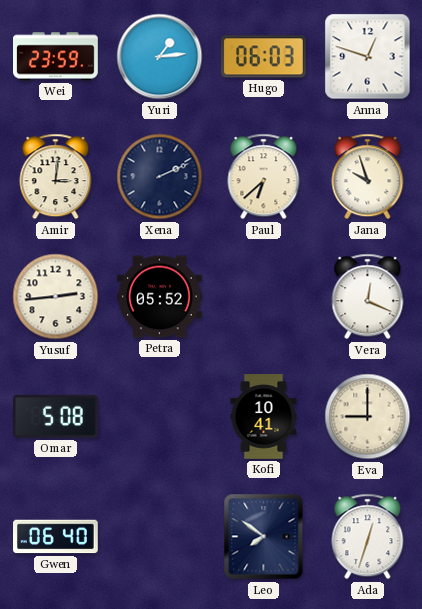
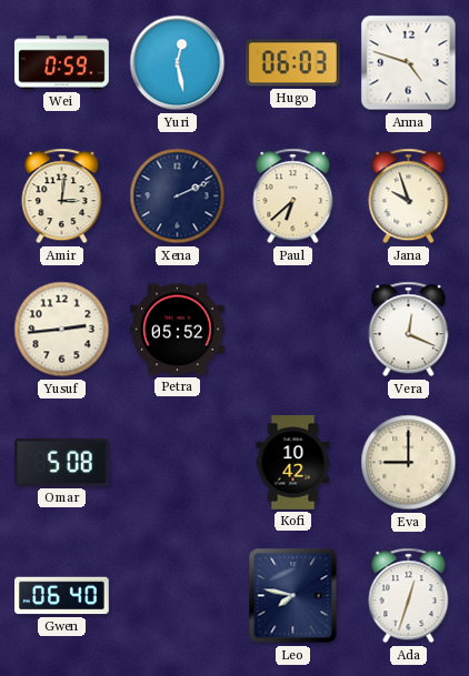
Wei: 23:59 -> 0:59
Yuri: 1:14 -> 12:28
Anna: 12:48 -> 4:48
Kofi: 10:41 -> 10:42
Leo: 7:51 -> 7:47
